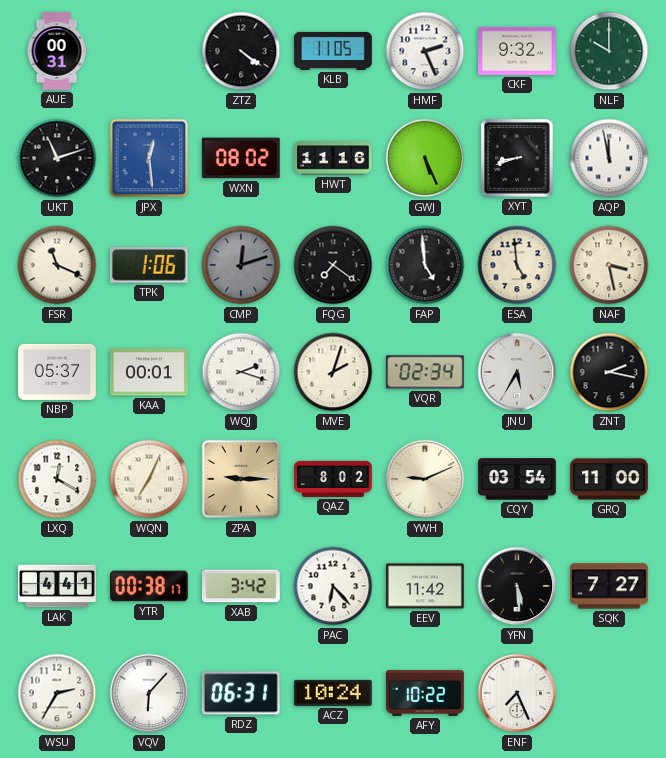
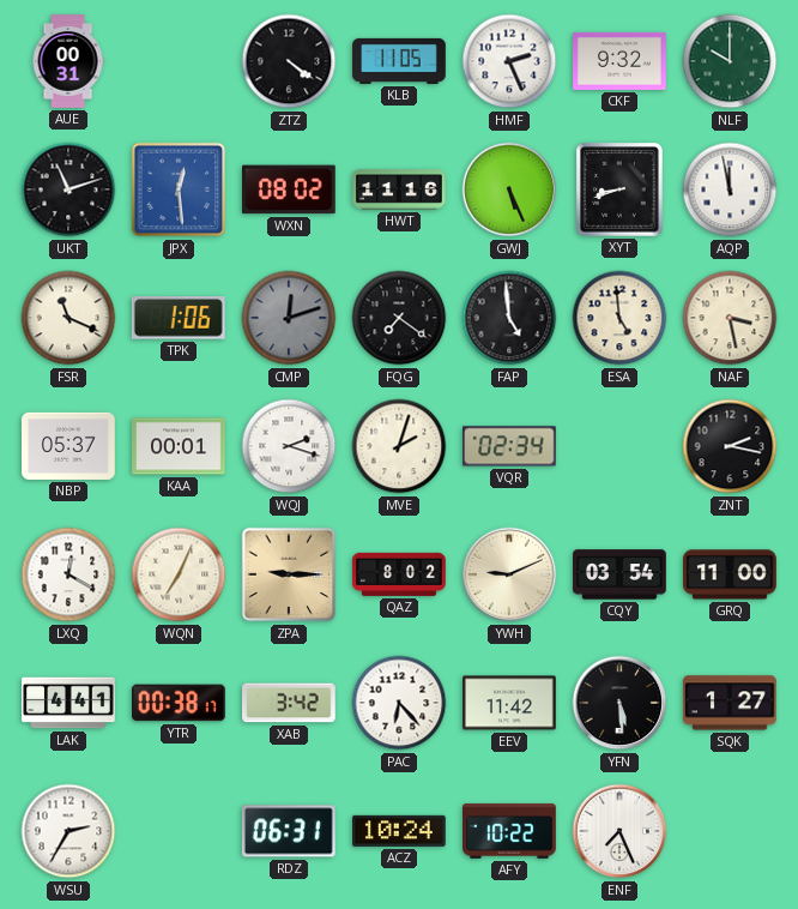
JNU: 5:35 -> none
SQK: 7:27 -> 1:27
VQV: 6:07 -> none
